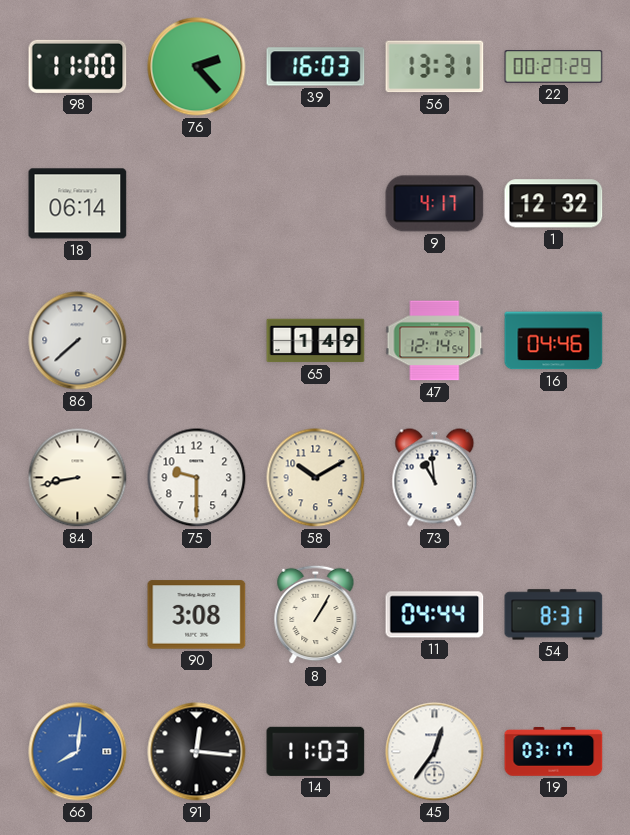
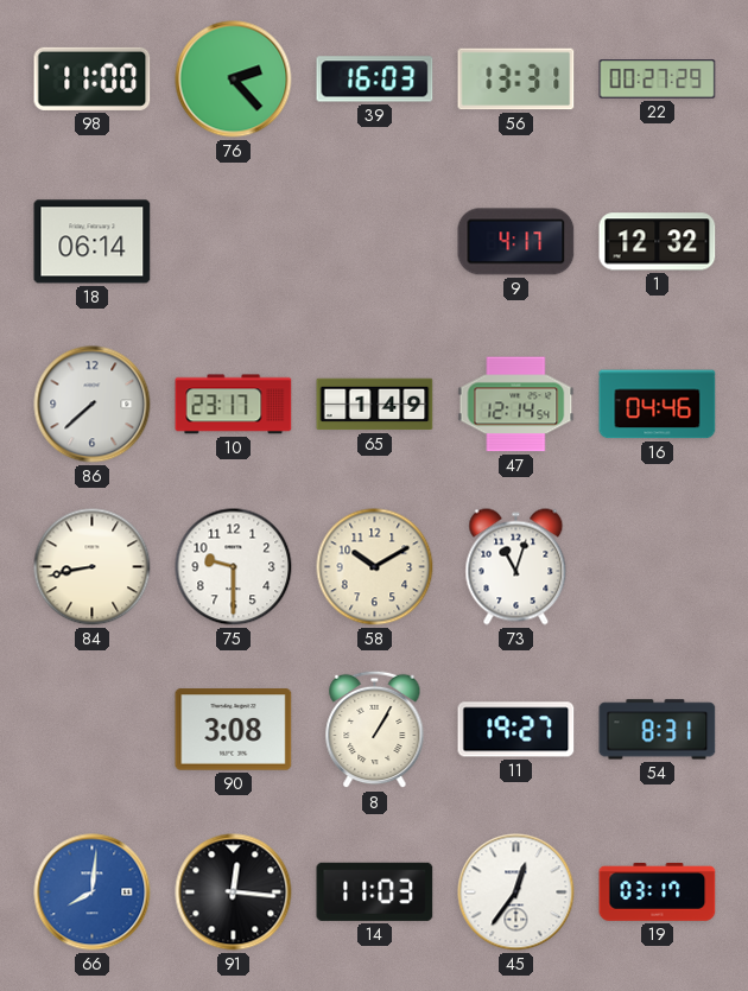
10: none -> 23:17
73: 10:59 -> 11:03
11: 04:44 -> 19:27
